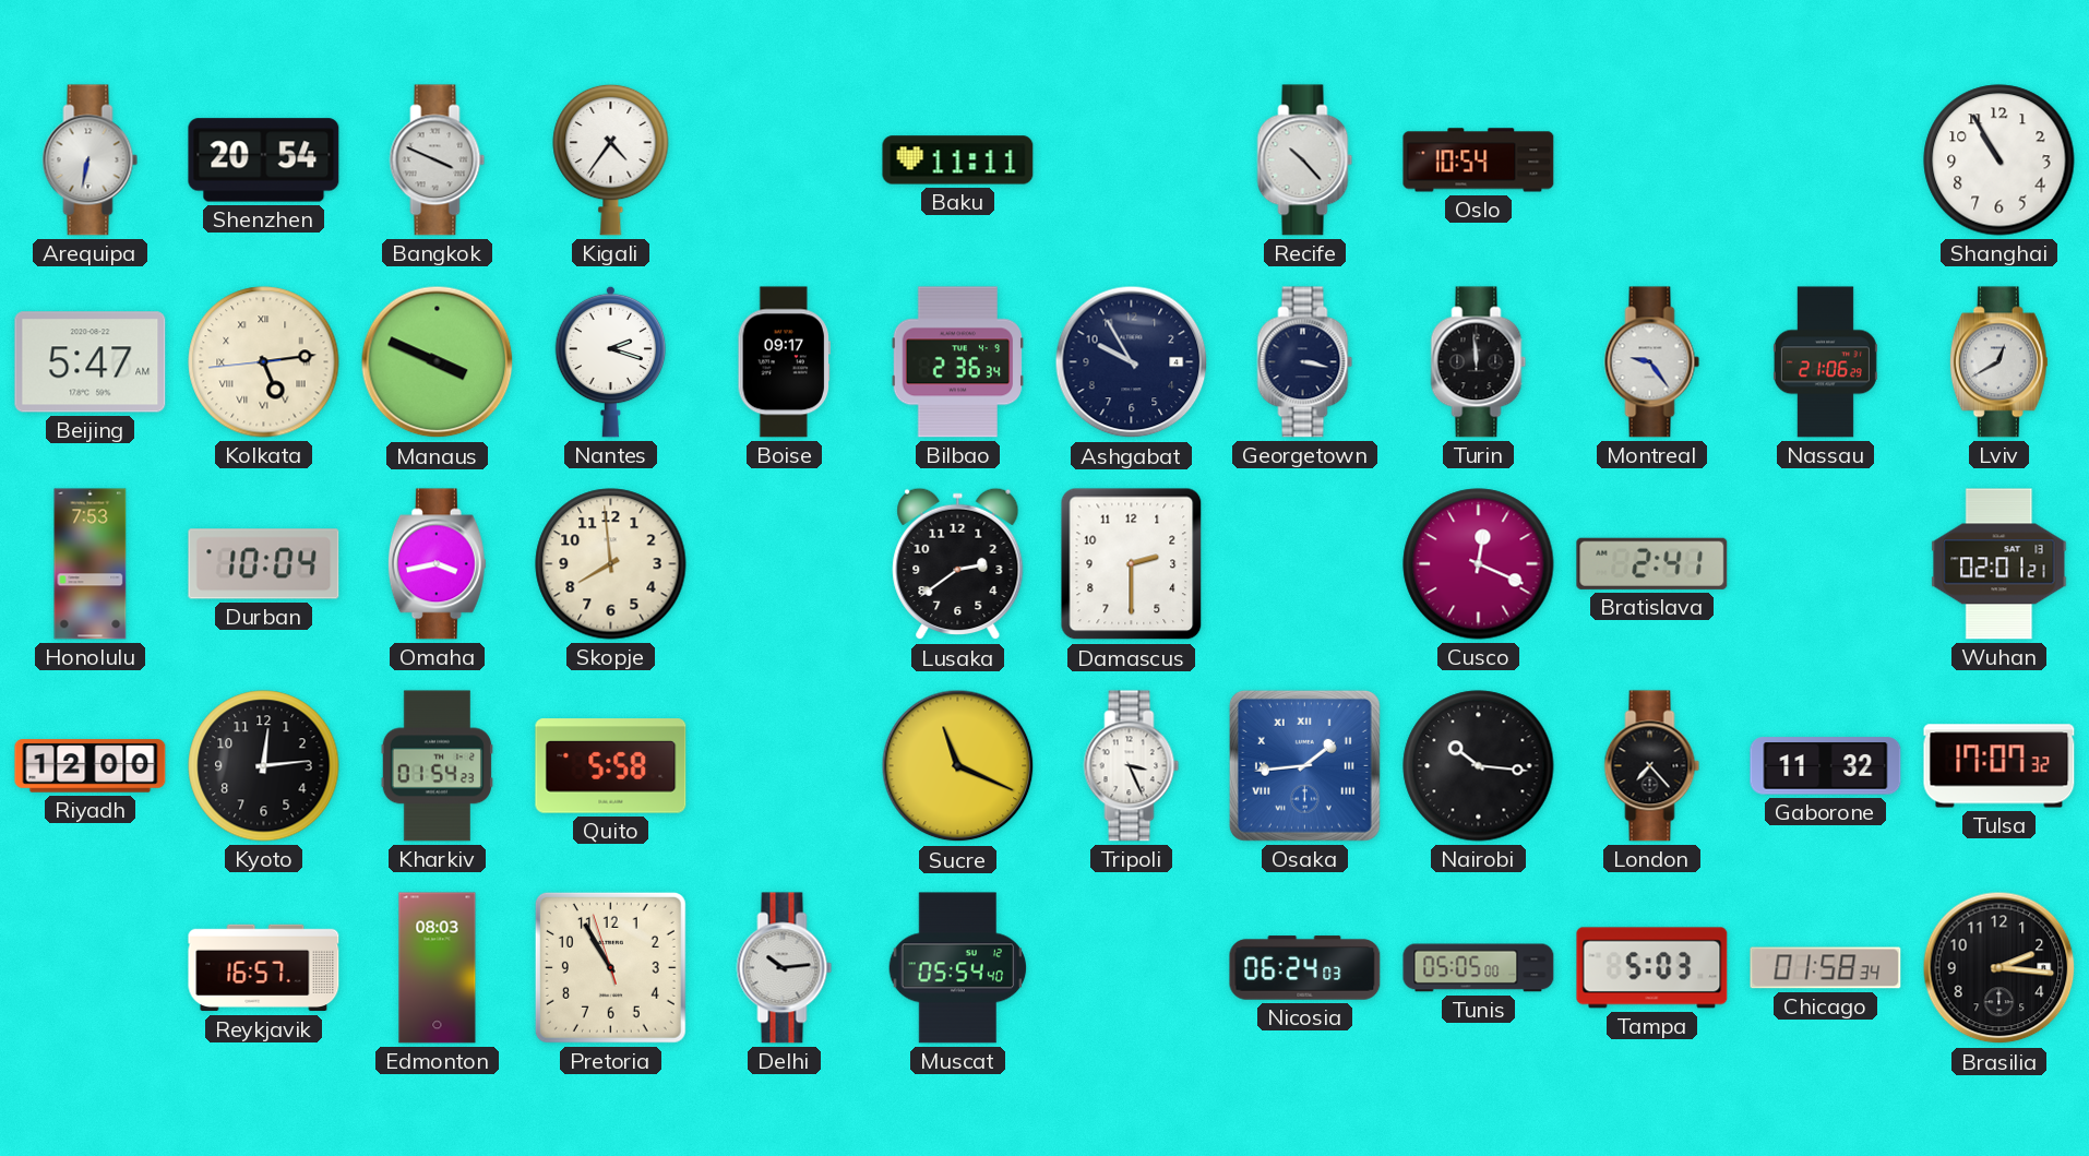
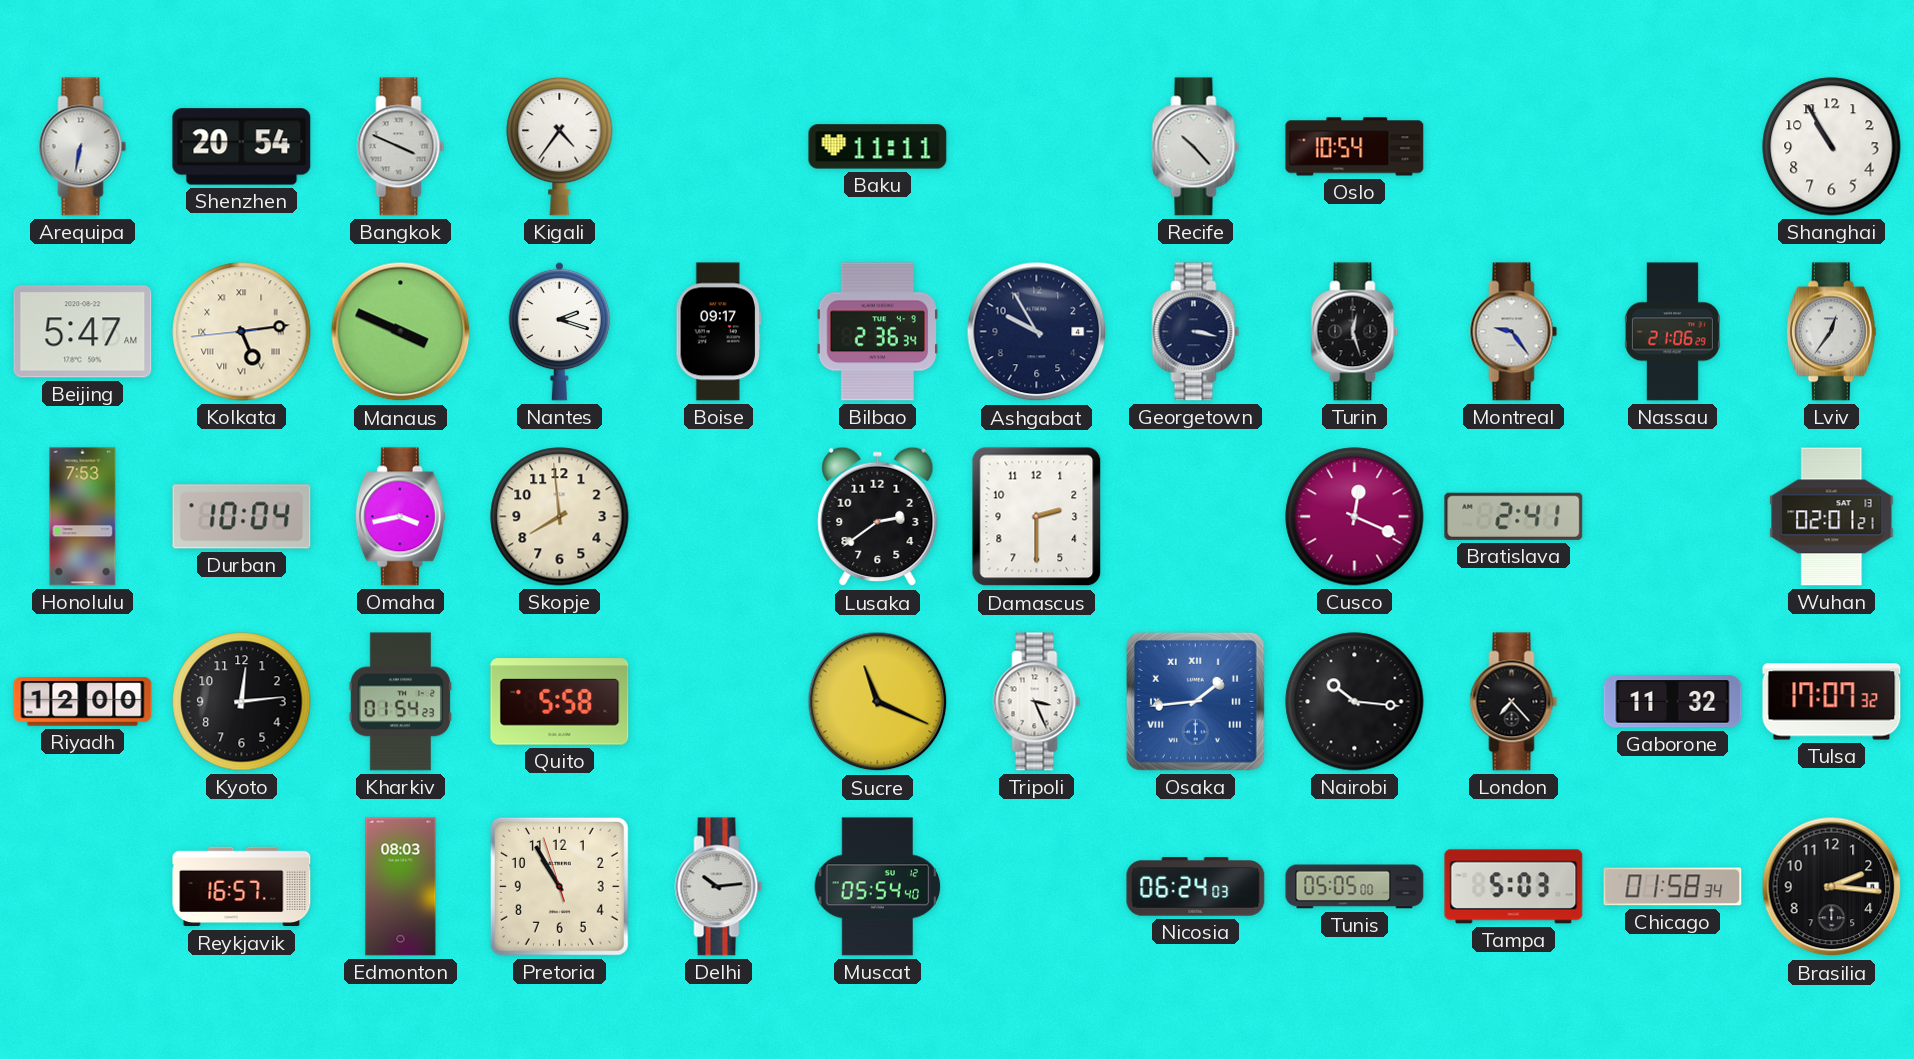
Turin: 11:59 -> 12:27
Lviv: 12:40 -> 12:36
